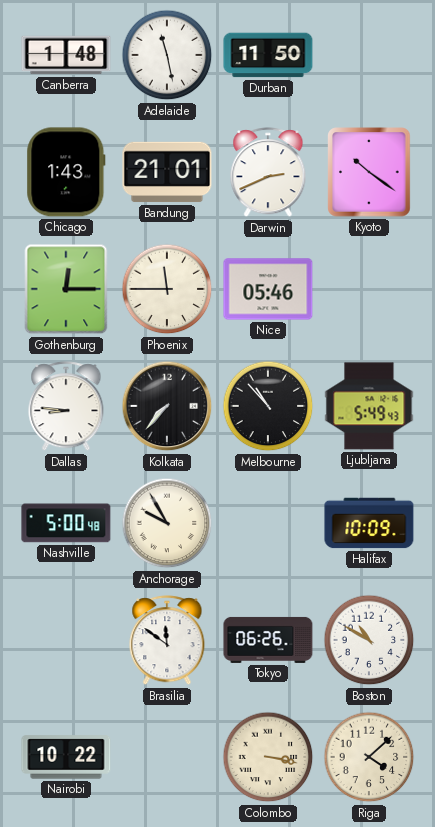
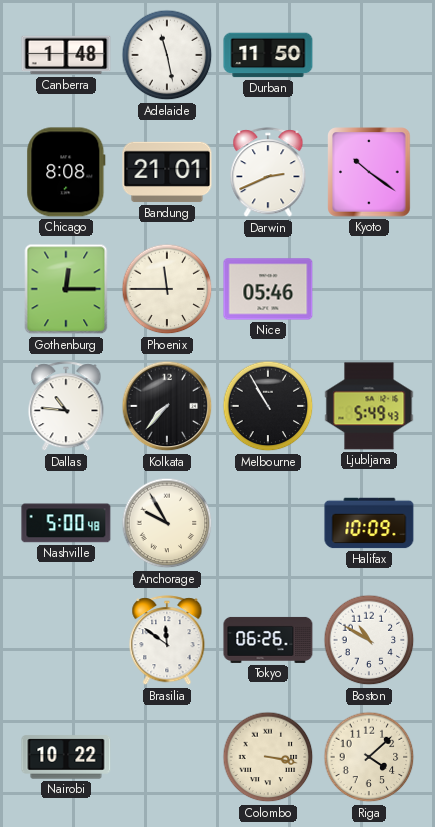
Chicago: 1:43 -> 8:08
Dallas: 8:46 -> 10:46
Melbourne: 10:53 -> 10:55
